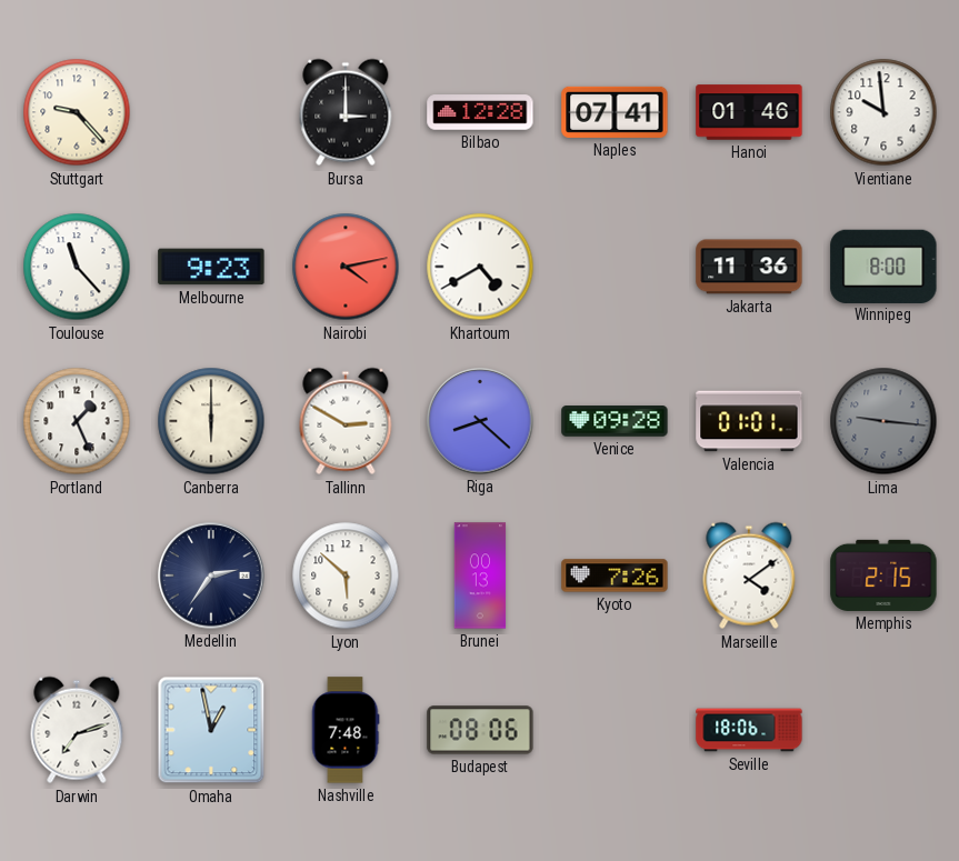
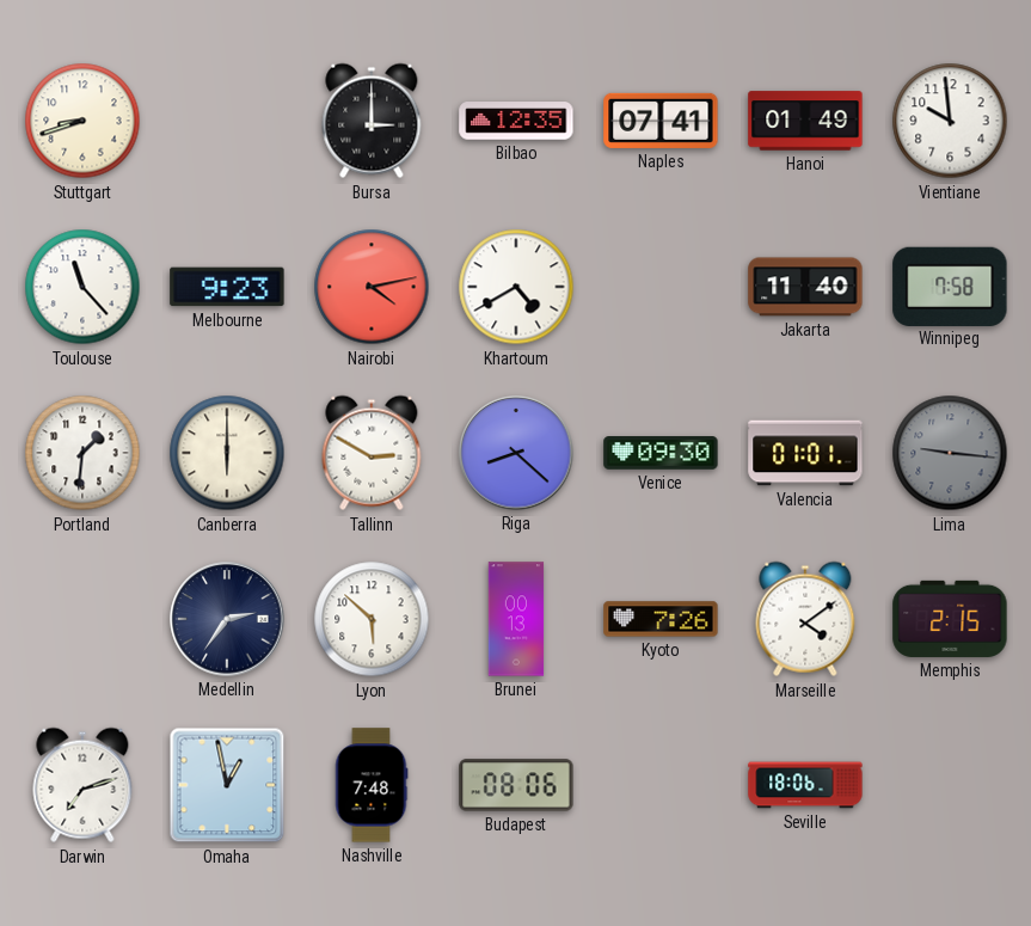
Stuttgart: 9:23 -> 8:42
Bilbao: 12:28 -> 12:35
Hanoi: 01:46 -> 01:49
Jakarta: 11:36 -> 11:40
Winnipeg: 8:00 -> 7:58
Portland: 1:26 -> 1:31
Venice: 09:28 -> 09:30
